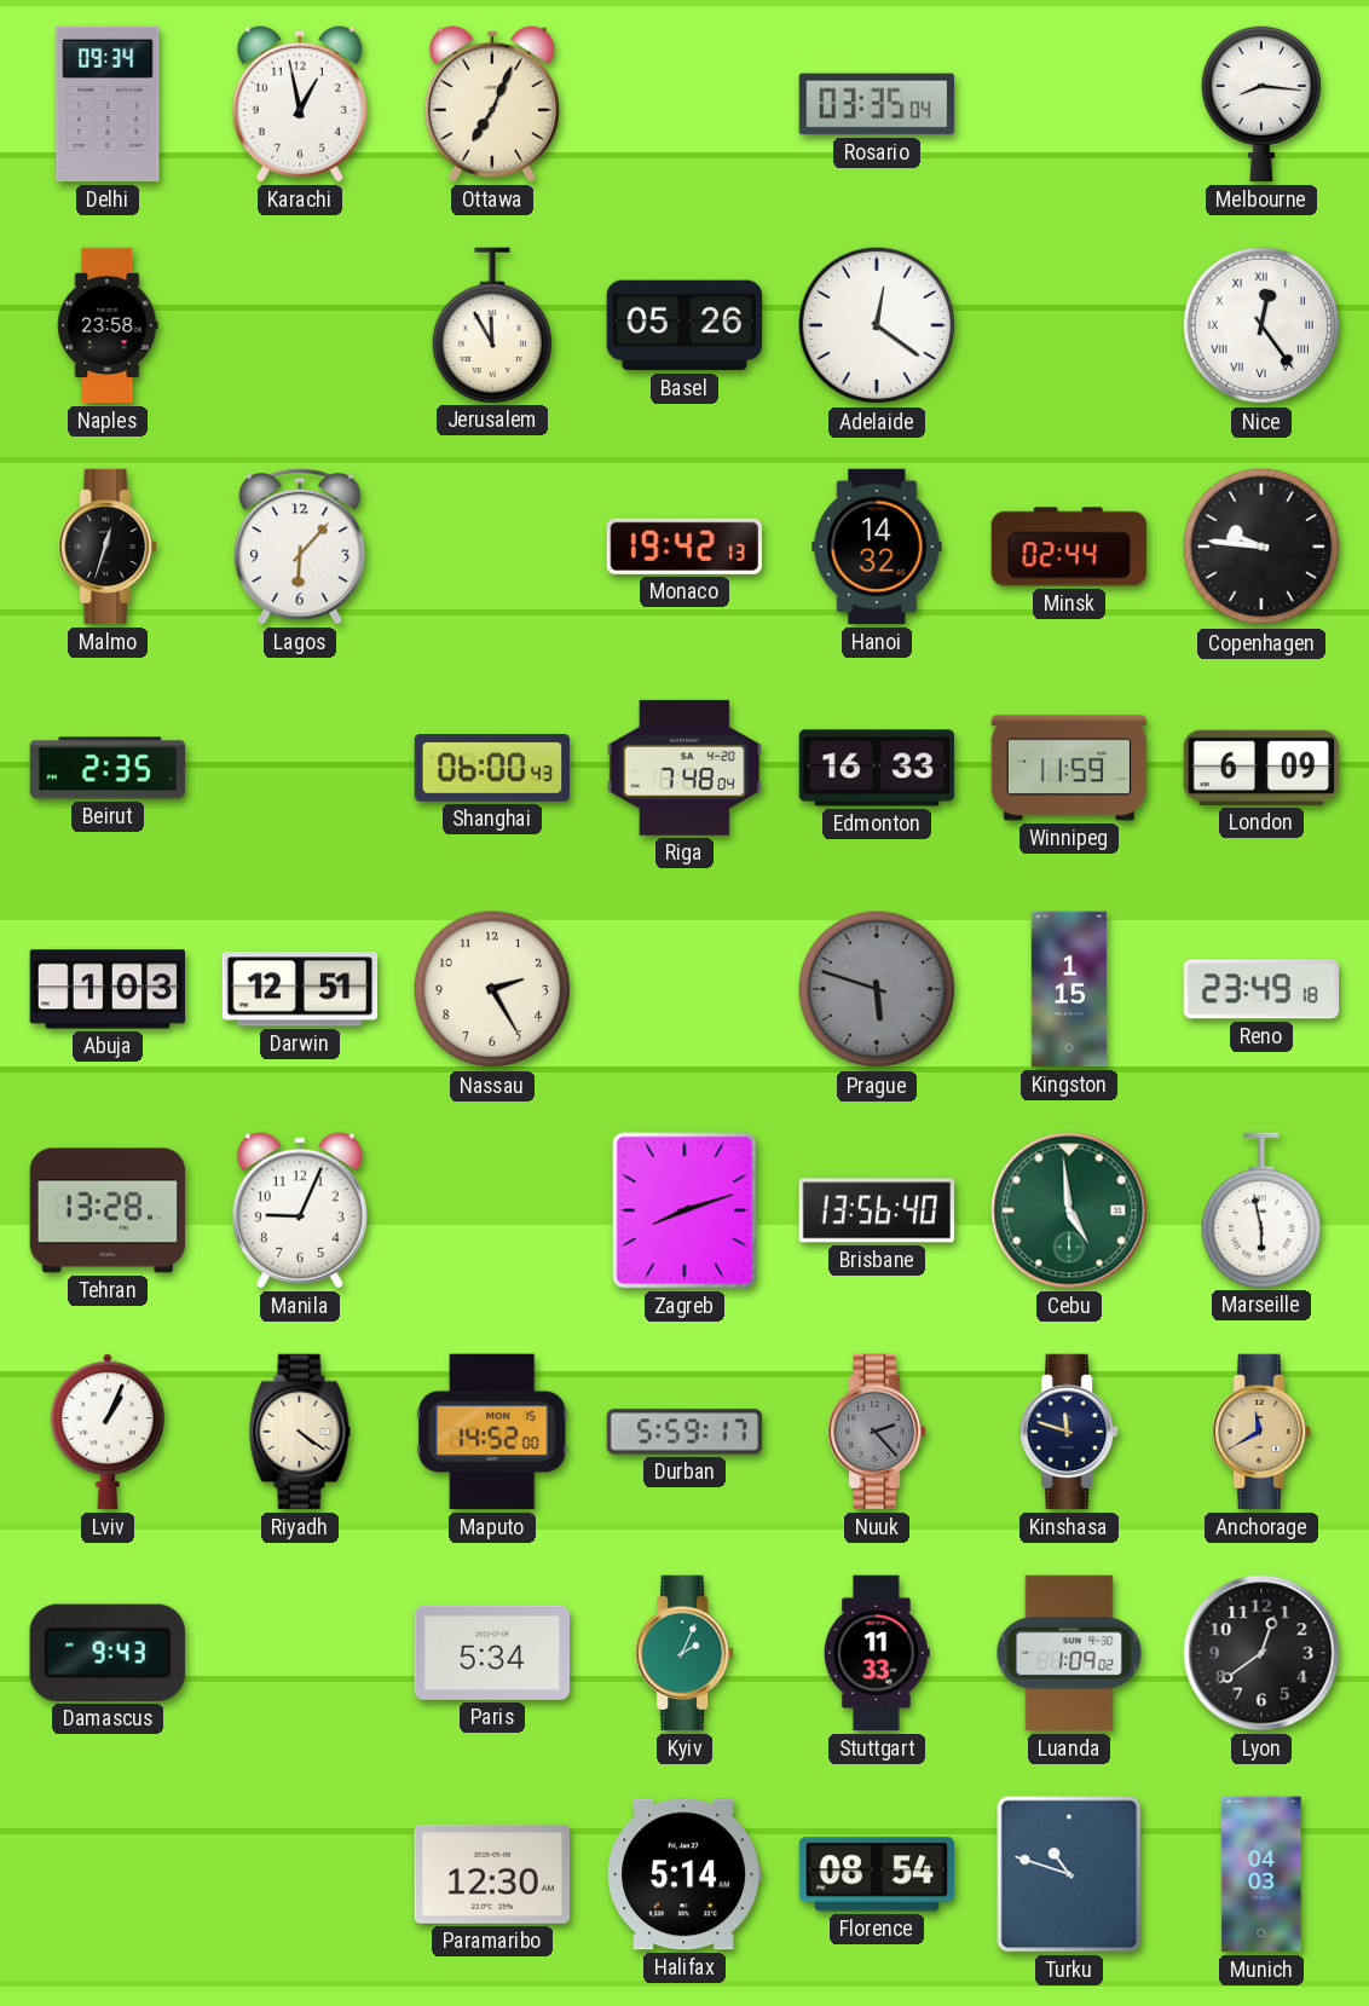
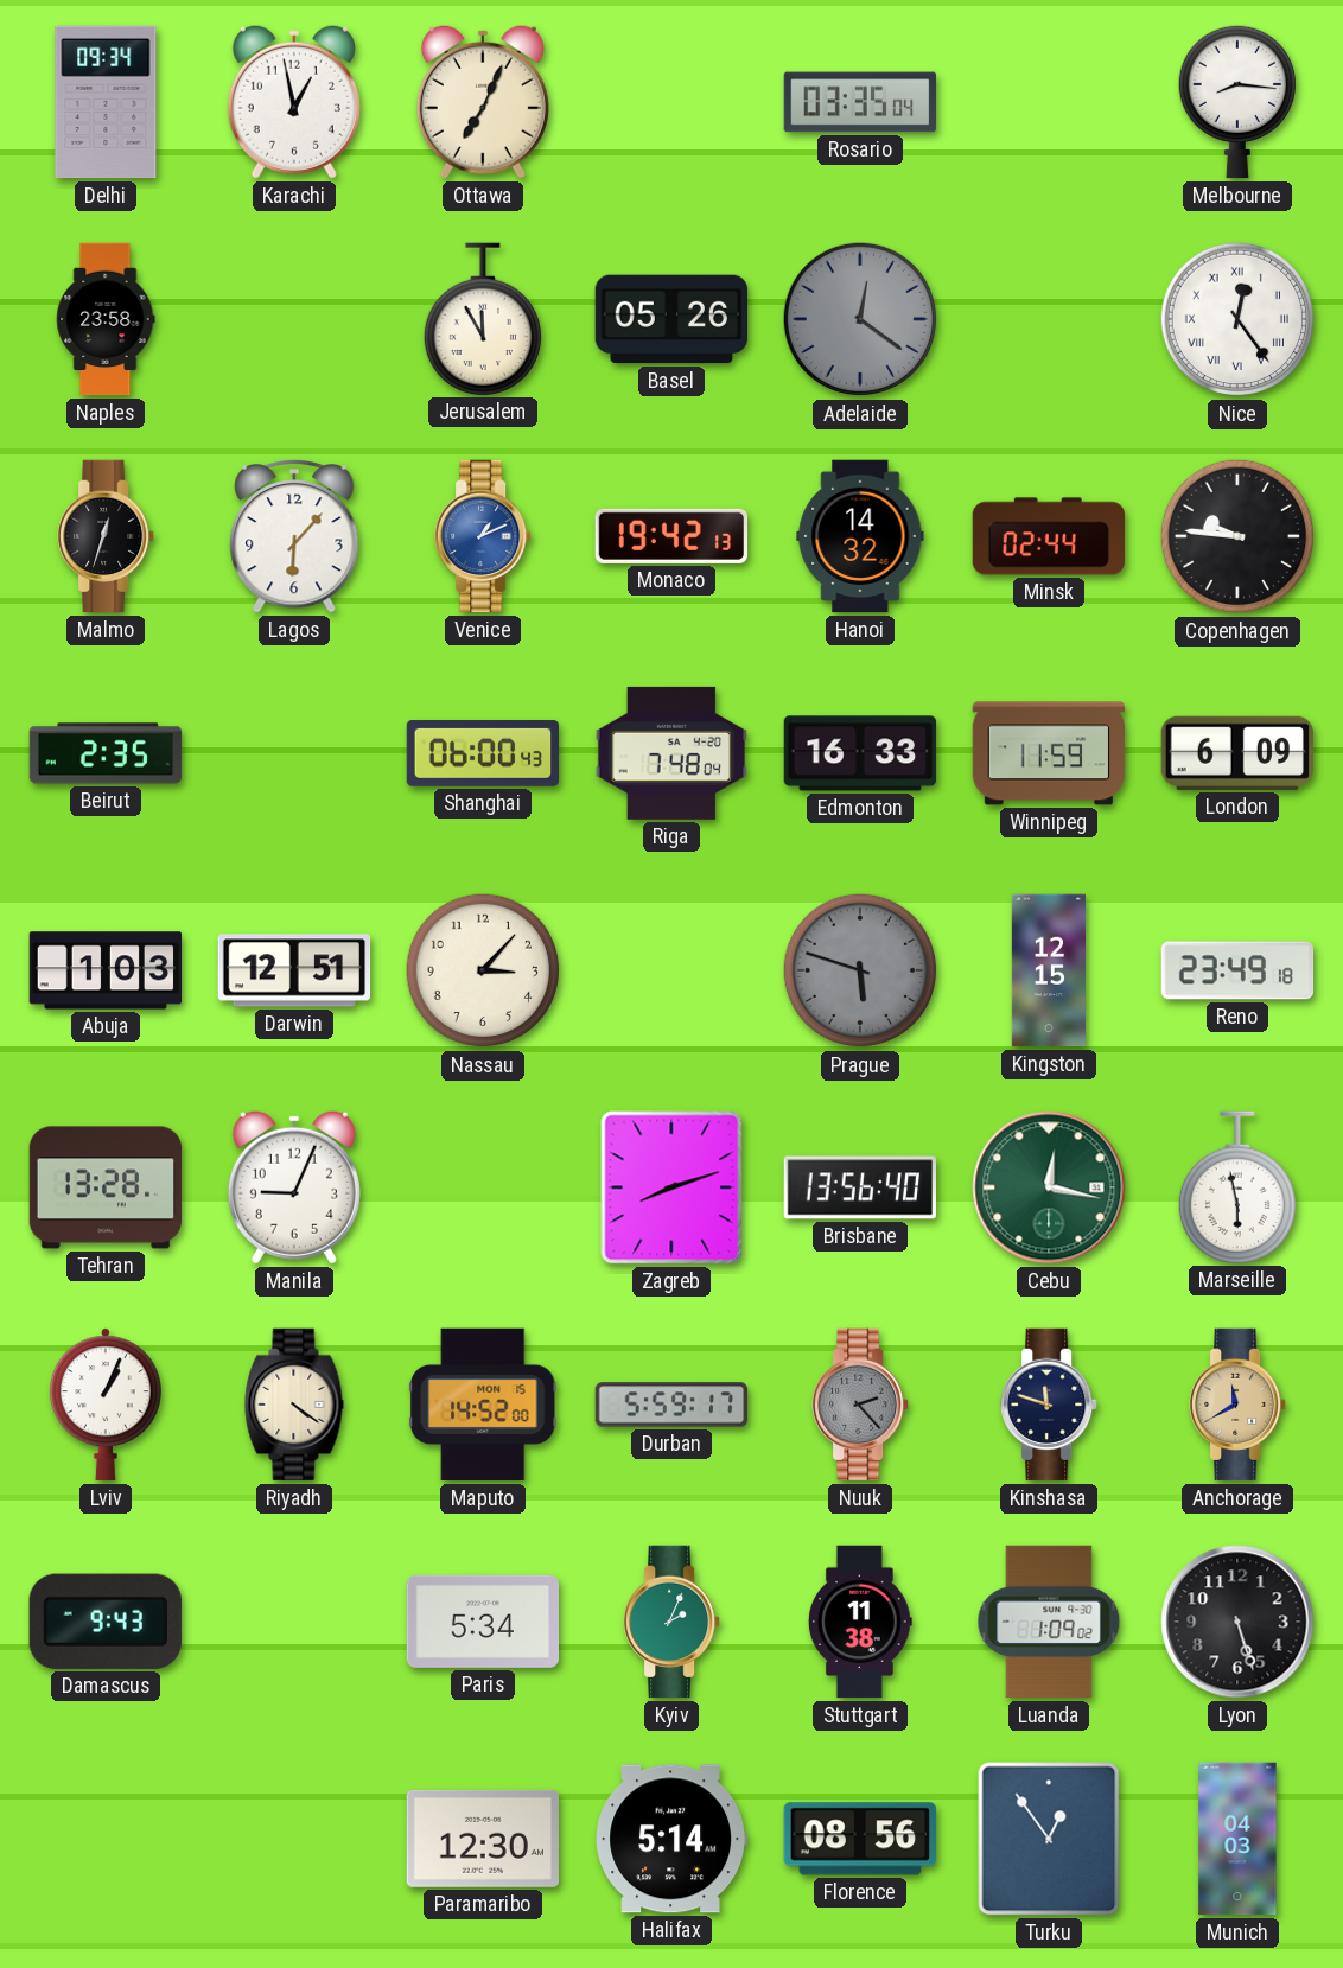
Adelaide dial: white -> grey
Venice: none -> 1:11
Nassau: 2:25 -> 3:07
Kingston: 1:15 -> 12:15
Cebu: 4:59 -> 12:17
Stuttgart: 11:33 -> 11:38
Lyon: 12:39 -> 5:27
Florence: 08:54 -> 08:56
Turku: 10:48 -> 12:54
